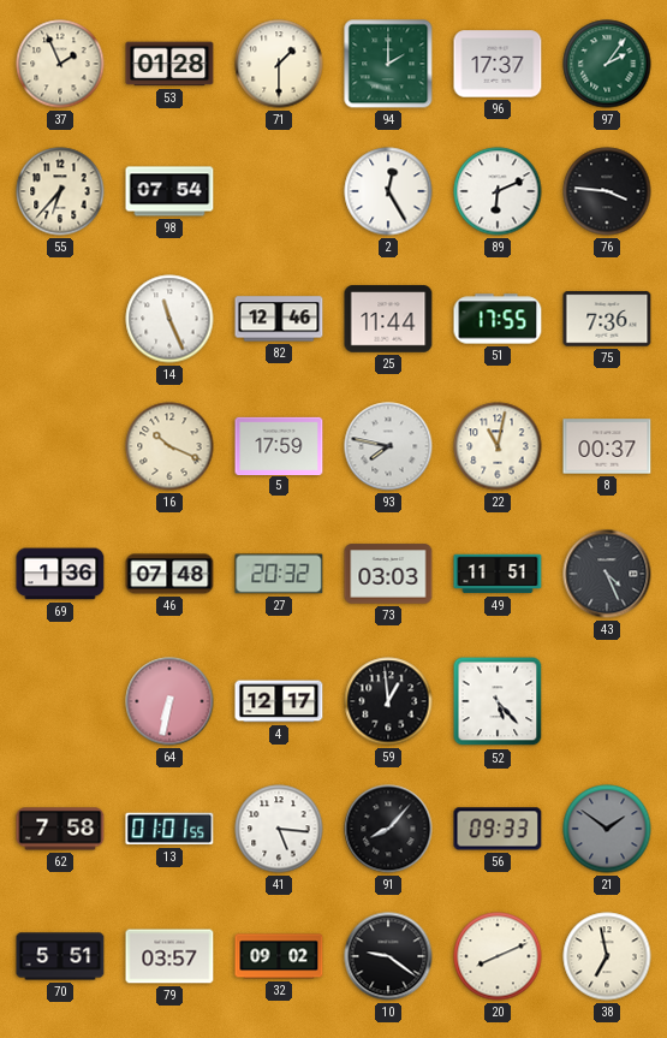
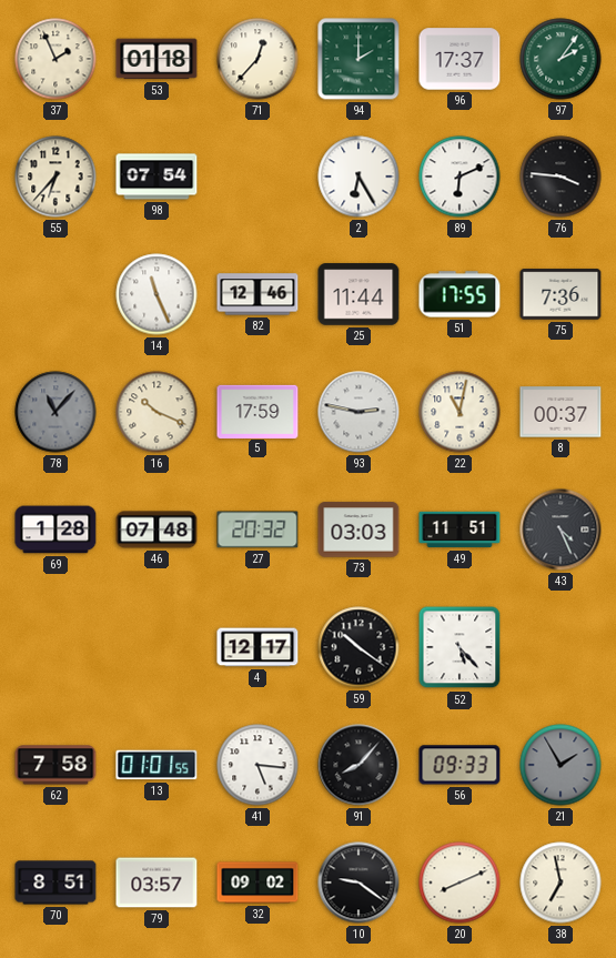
53: 01:28 -> 01:18
71: 1:30 -> 12:37
2: 12:25 -> 6:25
78: none -> 11:07
93: 7:47 -> 2:47
69: 1:36 -> 1:28
64: 6:32 -> none
59: 12:59 -> 10:21
21: 1:51 -> 1:55
70: 5:51 -> 8:51
